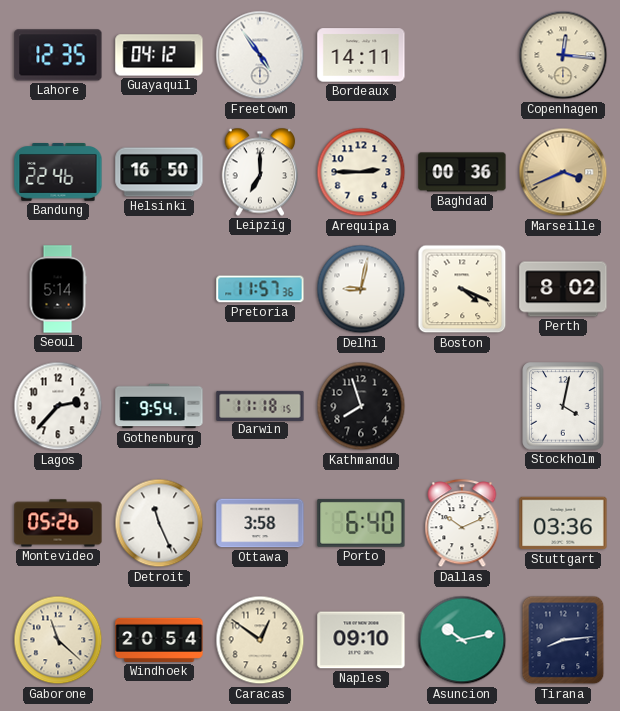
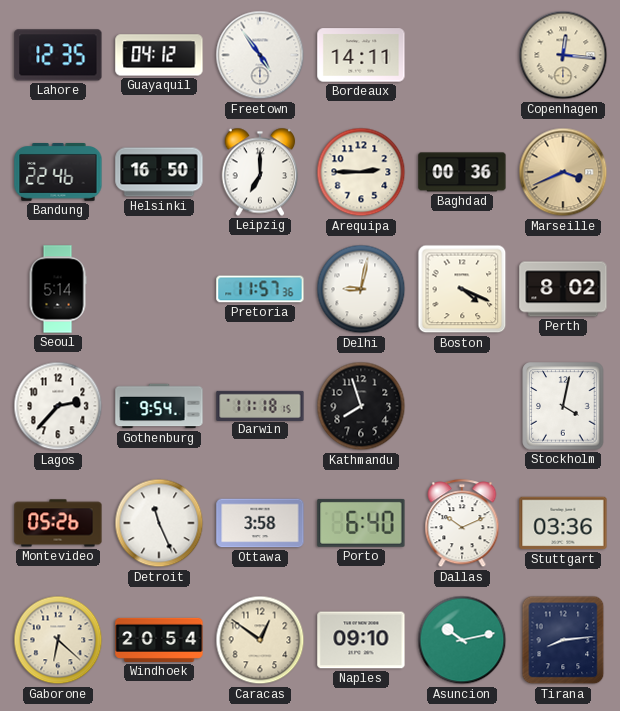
Gaborone: 11:22 -> 6:22
